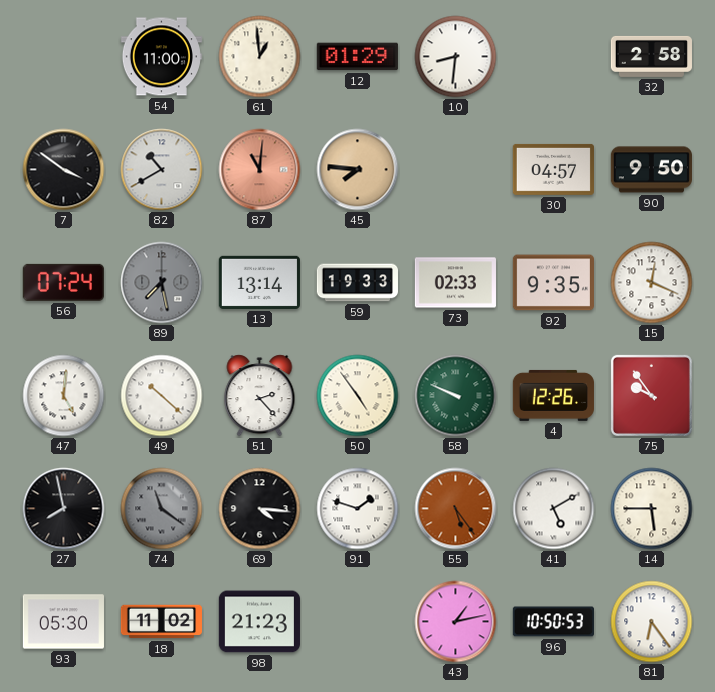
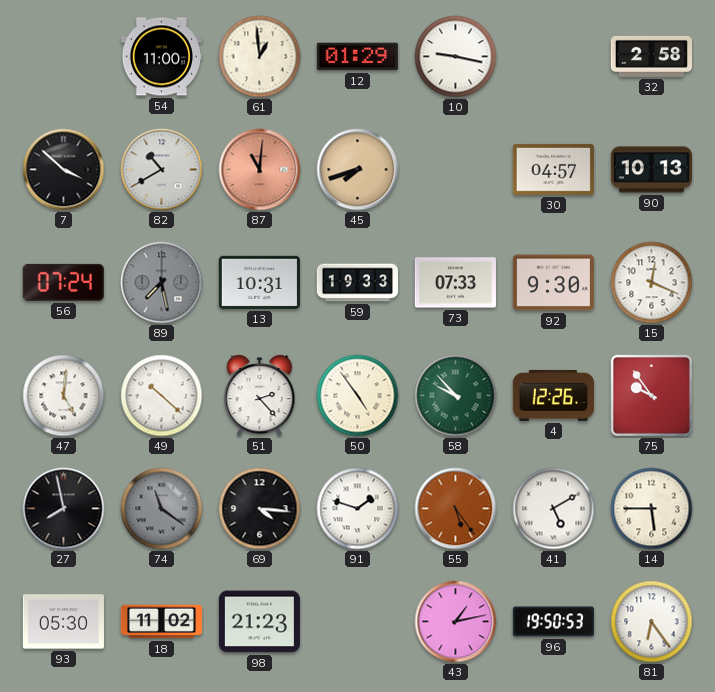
10: 8:31 -> 9:17
7: 3:51 -> 3:52
45: 7:46 -> 7:42
90: 9:50 -> 10:13
13: 13:14 -> 10:31
73: 02:33 -> 07:33
92: 9:35 -> 9:30
58: 9:49 -> 9:53
96: 10:50 -> 19:50
